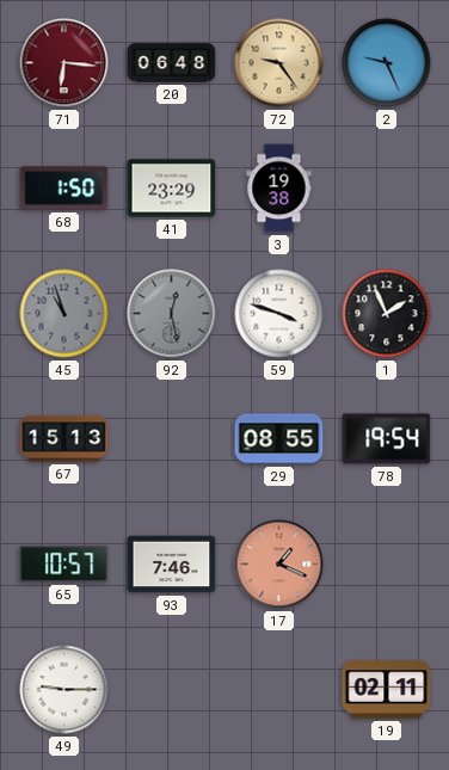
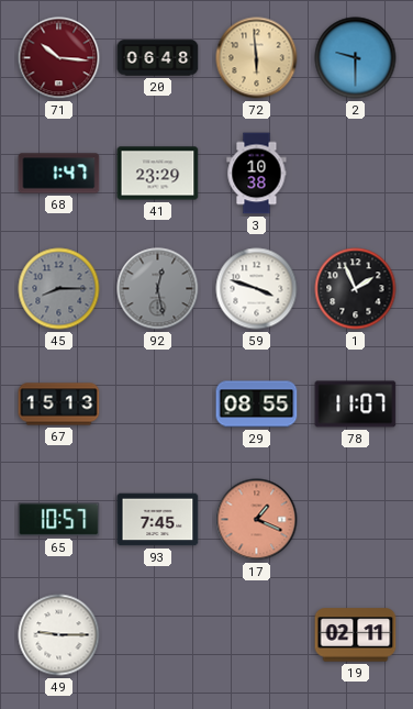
71: 6:16 -> 10:16
72: 9:24 -> 5:59
2: 9:26 -> 9:30
68: 1:50 -> 1:47
3: 19:38 -> 10:38
45: 10:57 -> 8:15
78: 19:54 -> 11:07
93: 7:46 -> 7:45
